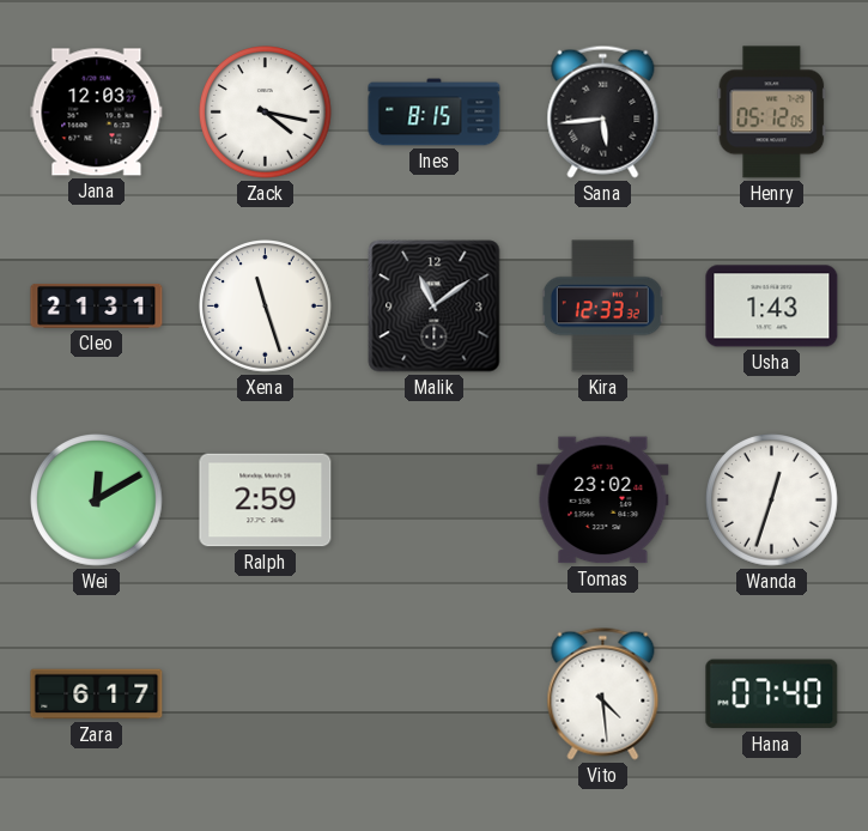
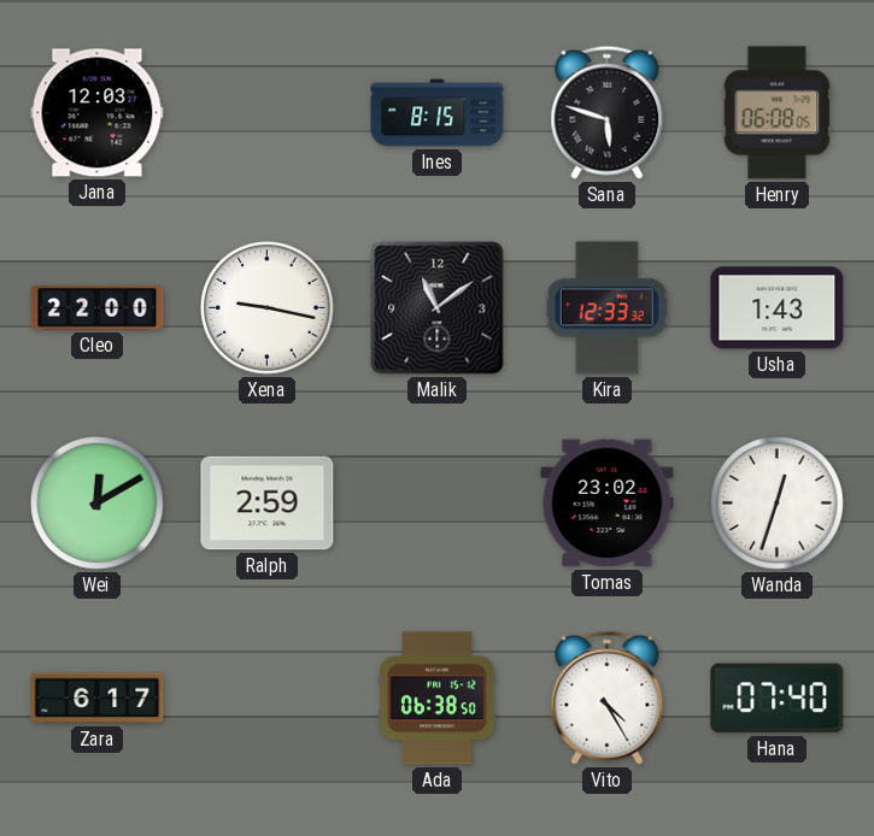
Zack: 4:17 -> none
Sana: 5:44 -> 5:48
Henry: 05:12 -> 06:08
Cleo: 21:31 -> 22:00
Xena: 11:27 -> 9:17
Ada: none -> 06:38
Vito: 4:29 -> 4:25
